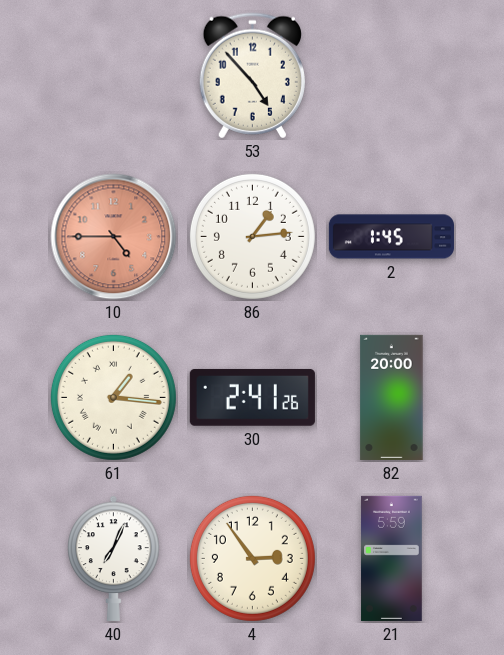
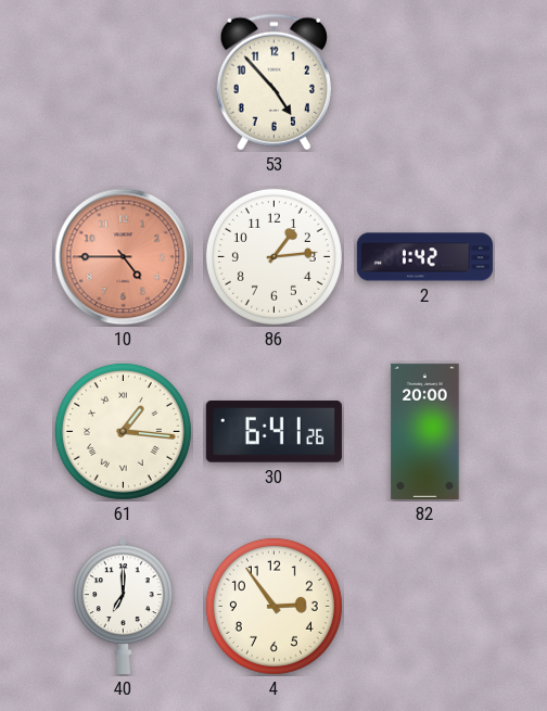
2: 1:45 -> 1:42
30: 2:41 -> 6:41
40: 7:04 -> 7:00
21: 5:59 -> none
